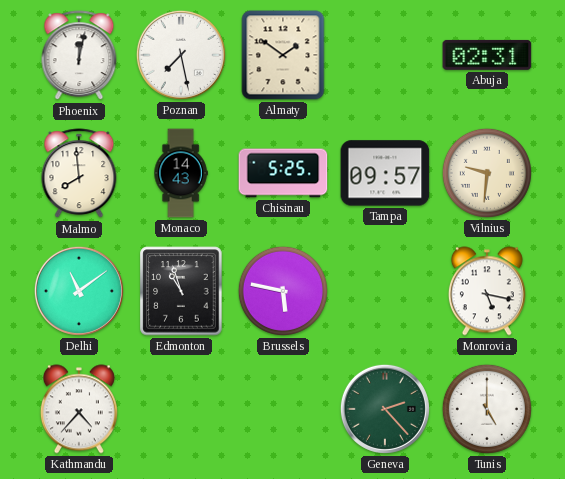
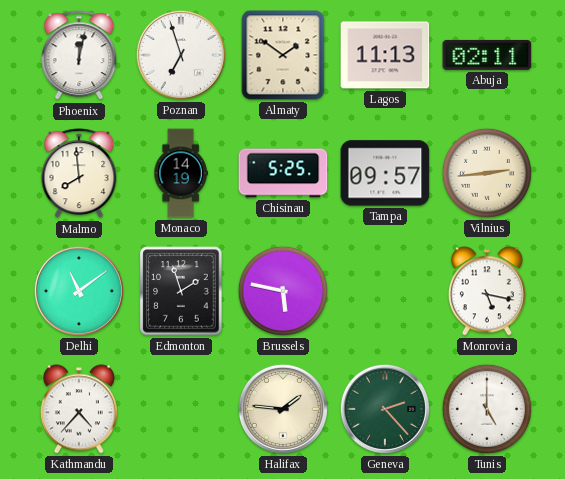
Poznan: 7:28 -> 6:57
Lagos: none -> 11:13
Abuja: 02:31 -> 02:11
Monaco: 14:43 -> 14:19
Vilnius: 9:31 -> 2:44
Edmonton: 10:57 -> 1:57
Halifax: none -> 1:46
